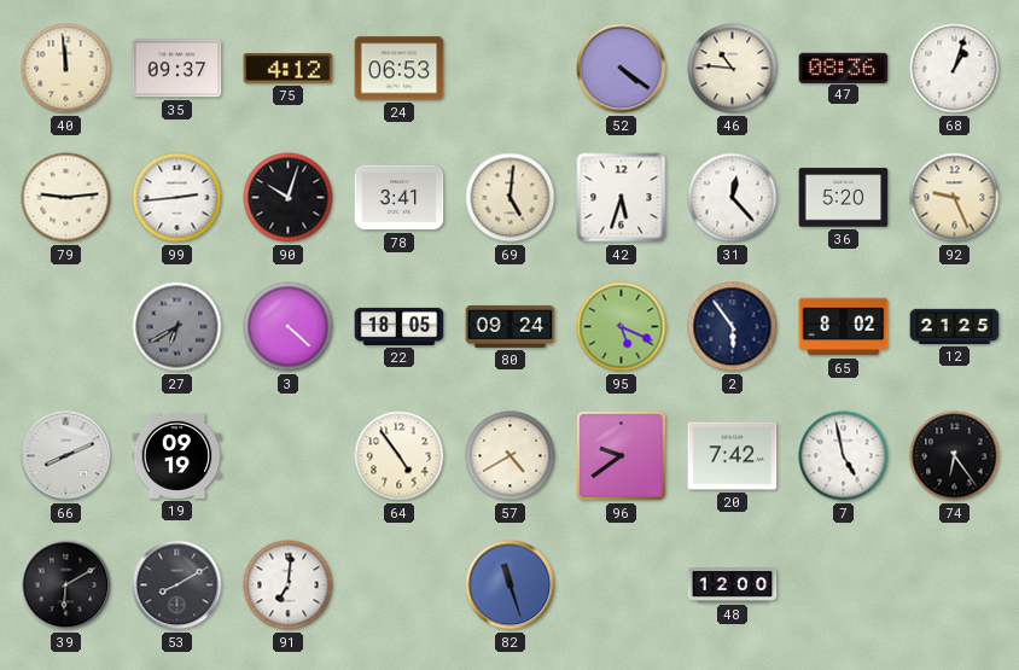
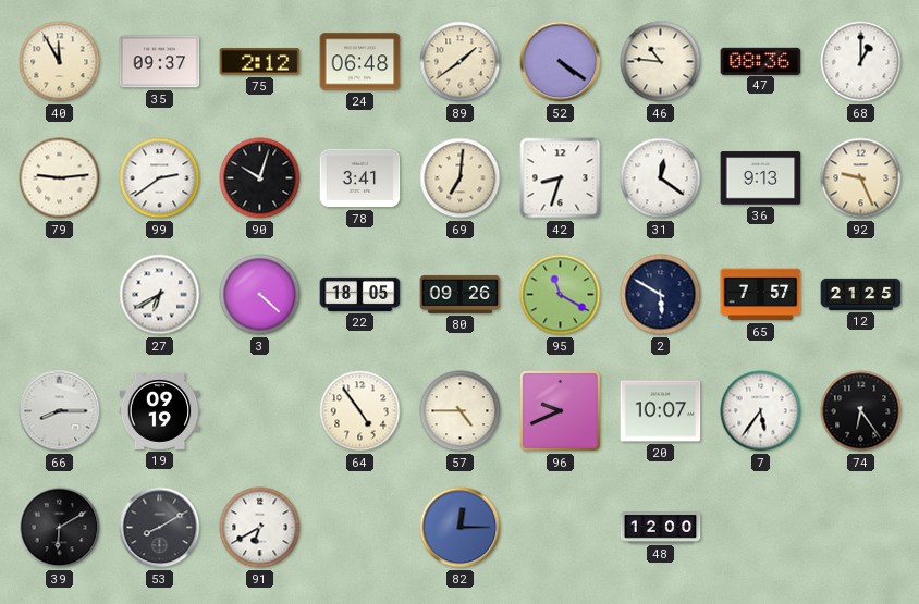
40: 11:59 -> 11:55
75: 4:12 -> 2:12
24: 06:53 -> 06:48
89: none -> 1:39
68: 1:03 -> 1:00
99: 2:44 -> 2:39
69: 5:01 -> 7:01
42: 5:33 -> 8:33
31: 12:23 -> 12:21
36: 5:20 -> 9:13
27 dial: grey -> white
80: 09:24 -> 09:26
95: 5:19 -> 11:20
2: 5:54 -> 5:50
65: 8:02 -> 7:57
66: 8:11 -> 8:15
57: 4:40 -> 4:45
96: 9:39 -> 9:41
20: 7:42 -> 10:07
7: 4:58 -> 5:36
91: 7:01 -> 6:40
82: 11:27 -> 12:15
